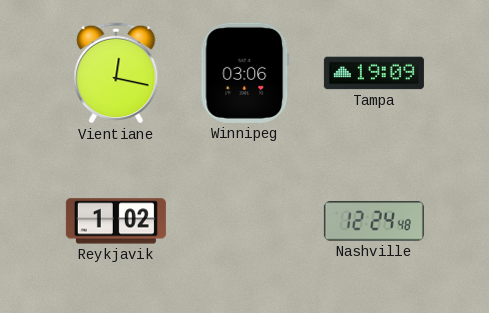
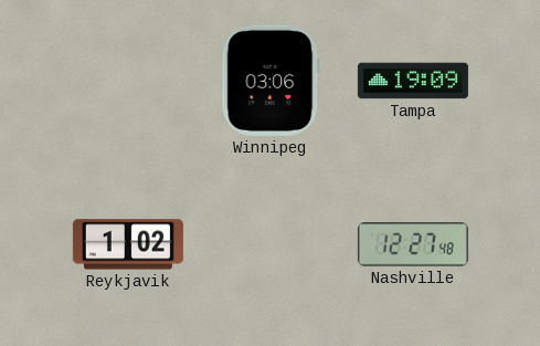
Vientiane: 12:17 -> none
Nashville: 12:24 -> 12:27
